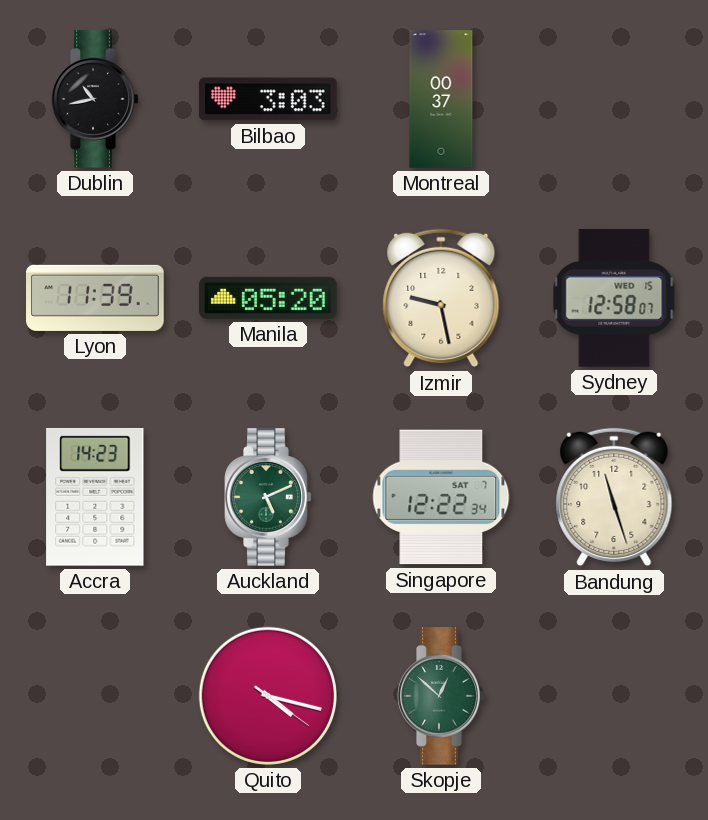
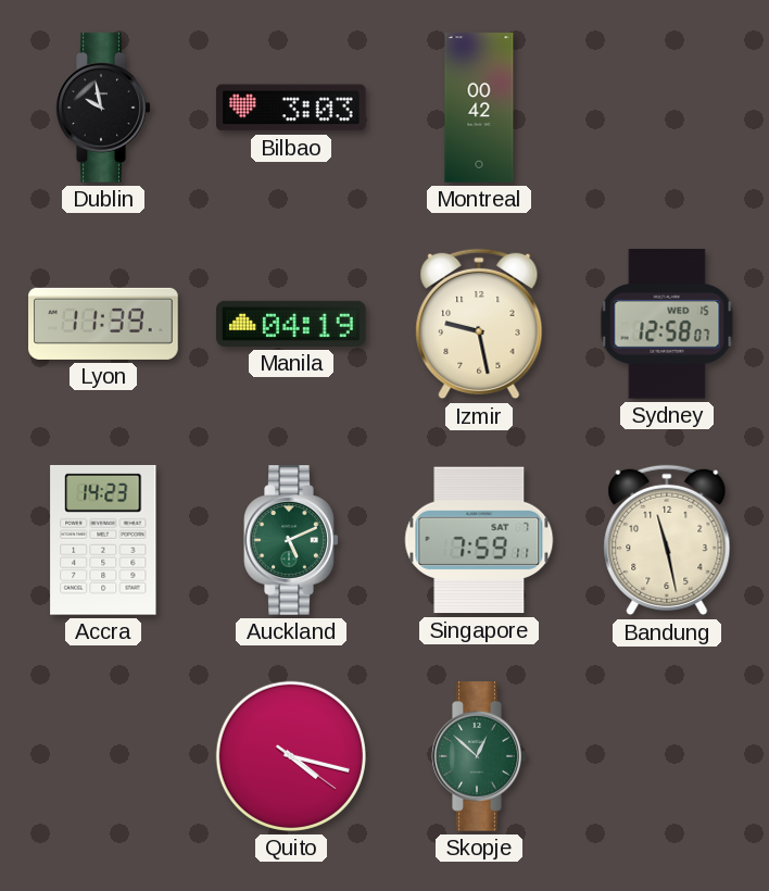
Dublin: 10:43 -> 9:58
Montreal: 00:37 -> 00:42
Manila: 05:20 -> 04:19
Singapore: 12:22 -> 7:59
Bandung: 11:27 -> 11:28
